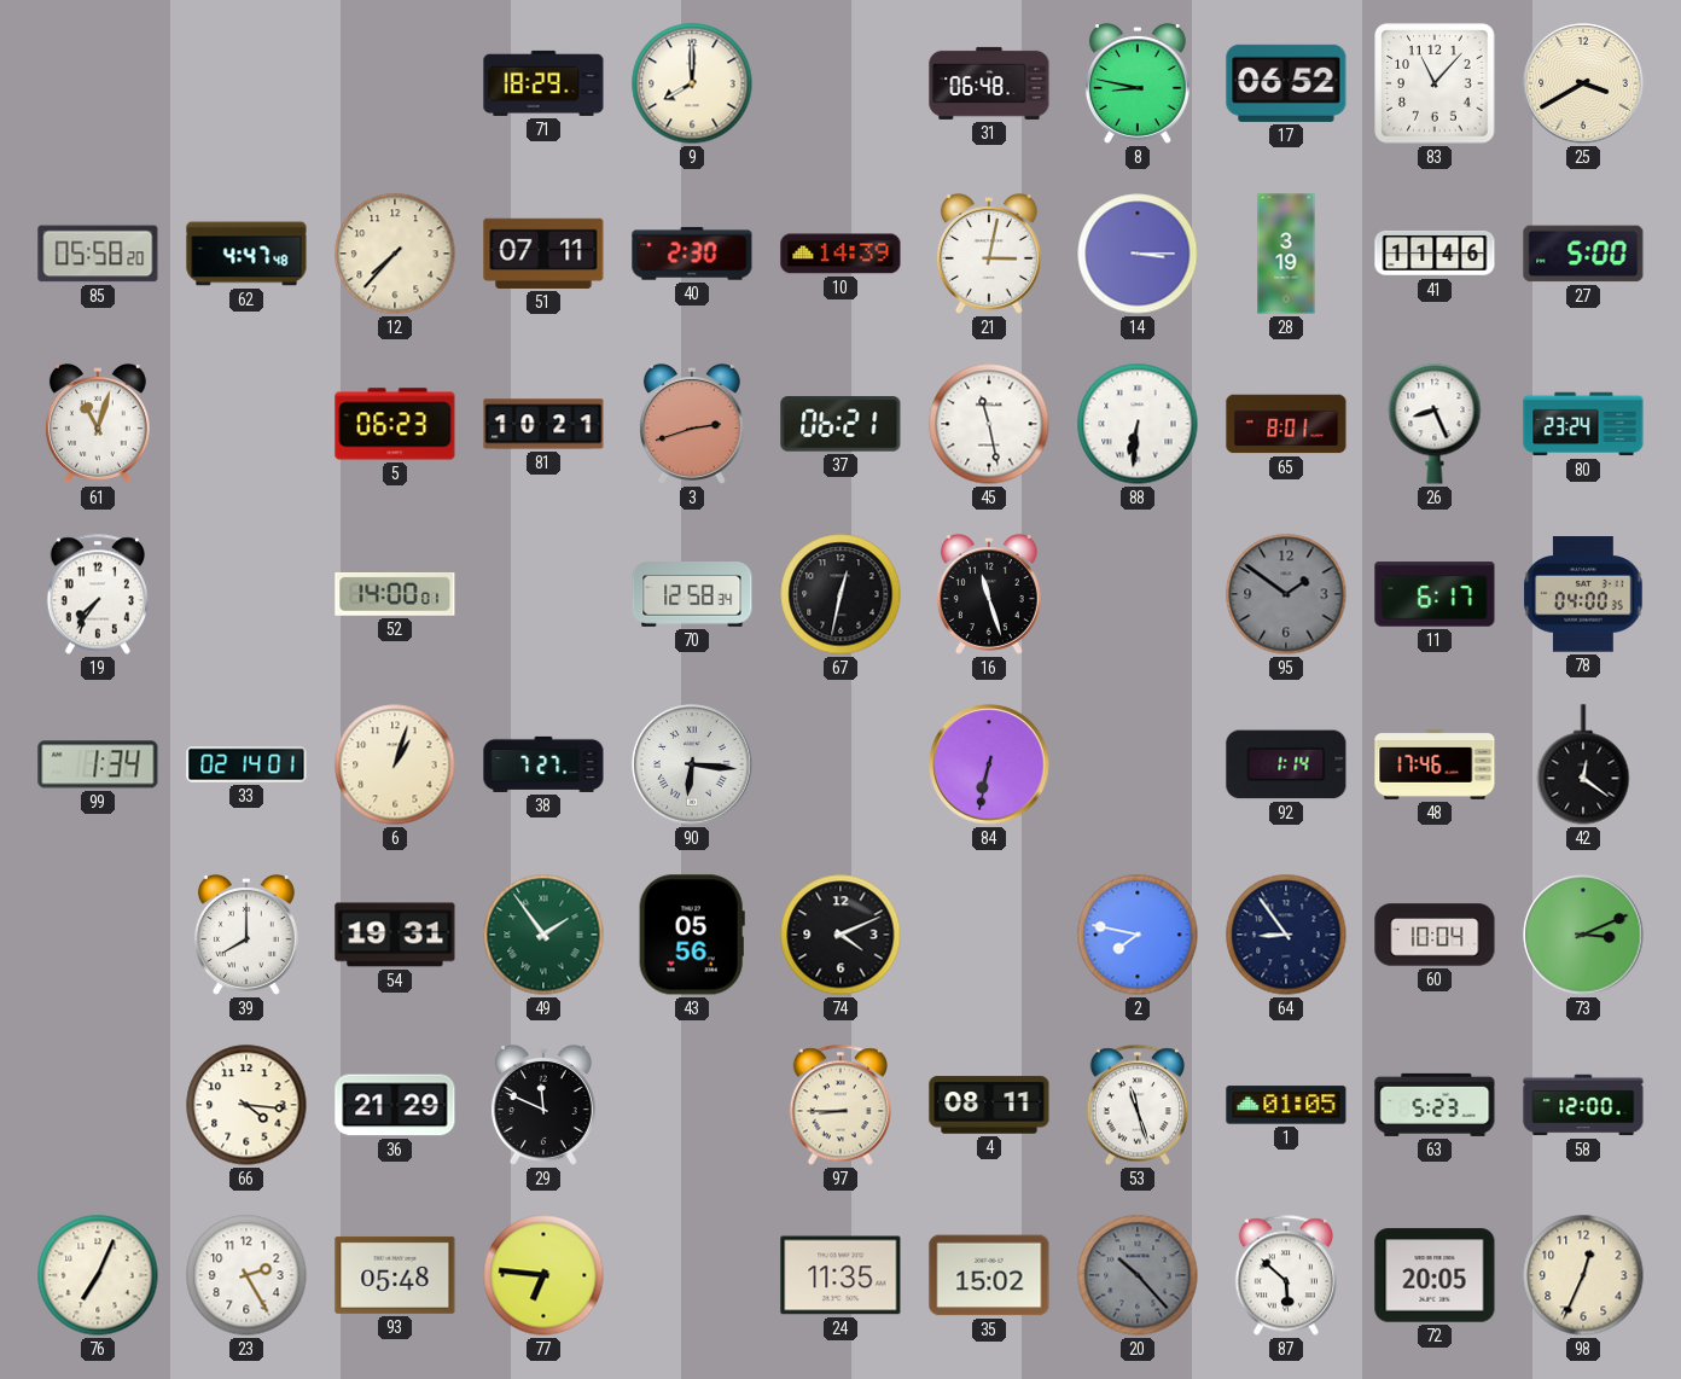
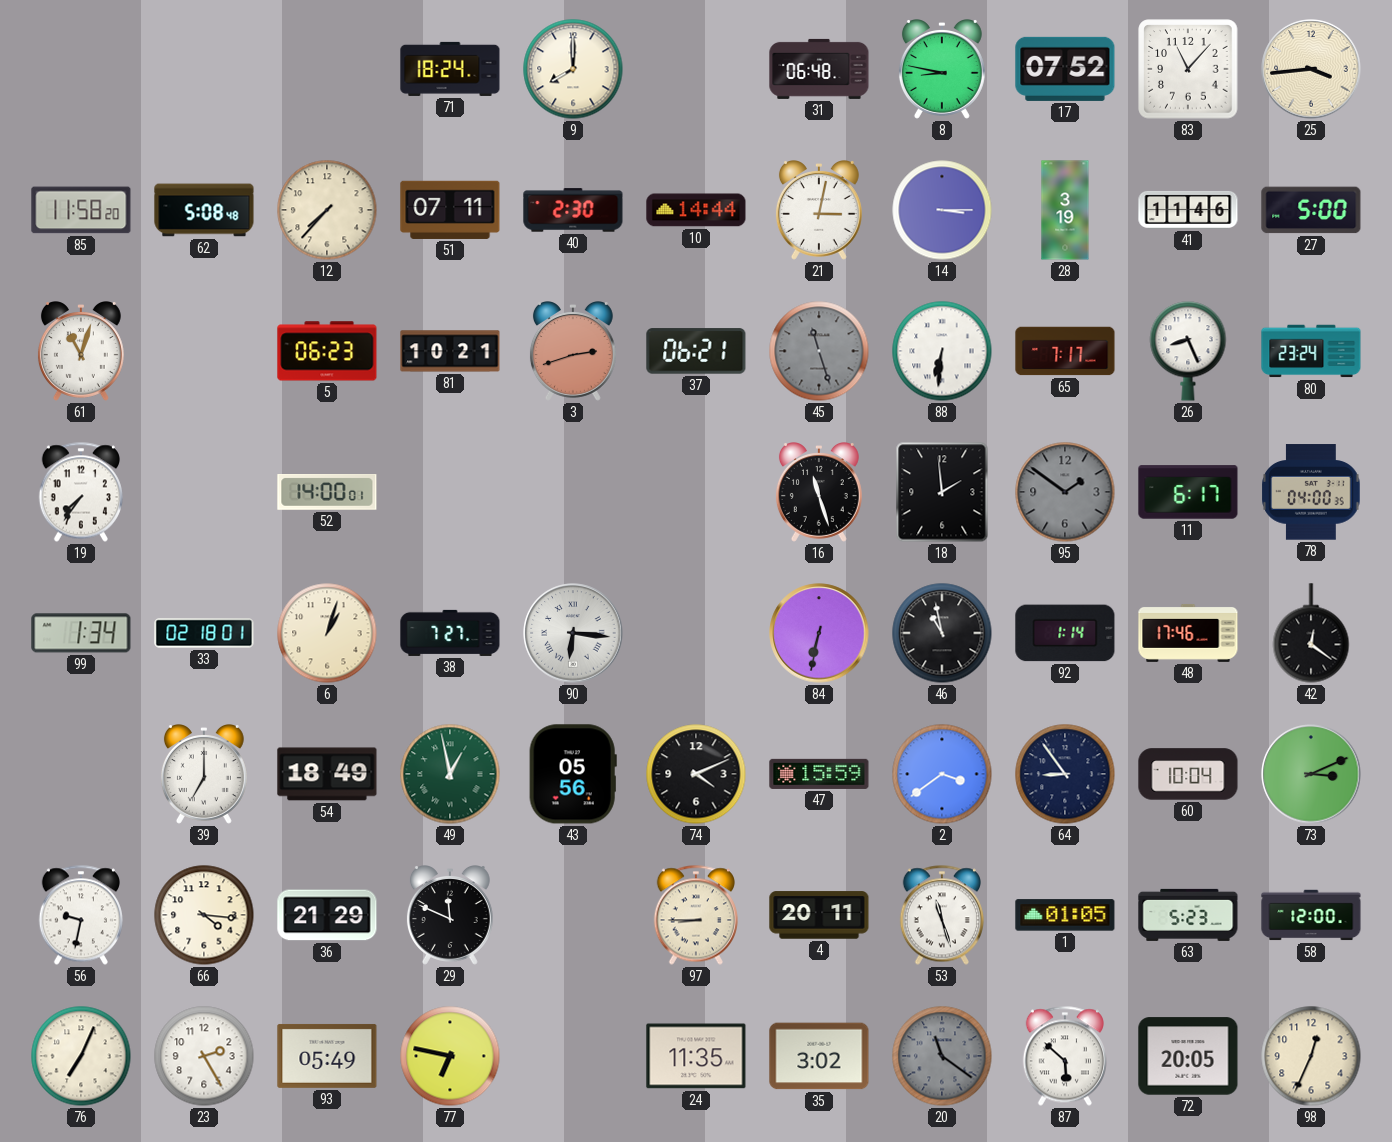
71: 18:29 -> 18:24
17: 06:52 -> 07:52
25: 3:40 -> 3:44
85: 05:58 -> 11:58
62: 4:47 -> 5:08
10: 14:39 -> 14:44
45: 11:28 -> 11:27
45 dial: white -> grey
65: 8:01 -> 7:17
70: 12:58 -> none
67: 12:32 -> none
18: none -> 1:59
33: 02:14 -> 02:18
46: none -> 10:58
39: 8:00 -> 7:00
54: 19:31 -> 18:49
49: 1:54 -> 12:58
47: none -> 15:59
2: 7:47 -> 3:39
56: none -> 9:32
4: 08:11 -> 20:11
93: 05:48 -> 05:49
77: 6:46 -> 6:47
35: 15:02 -> 3:02
20: 10:23 -> 11:21
